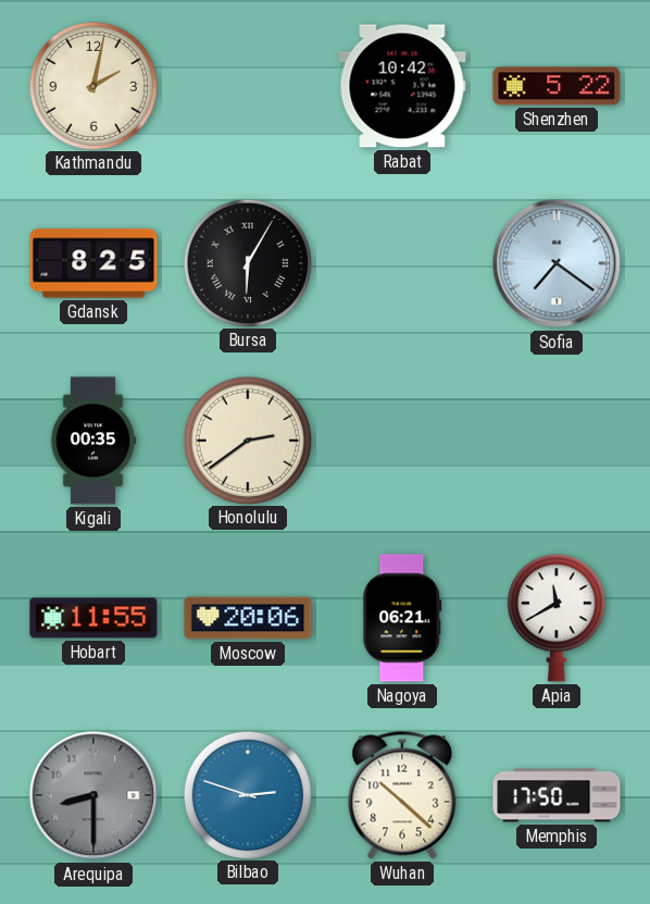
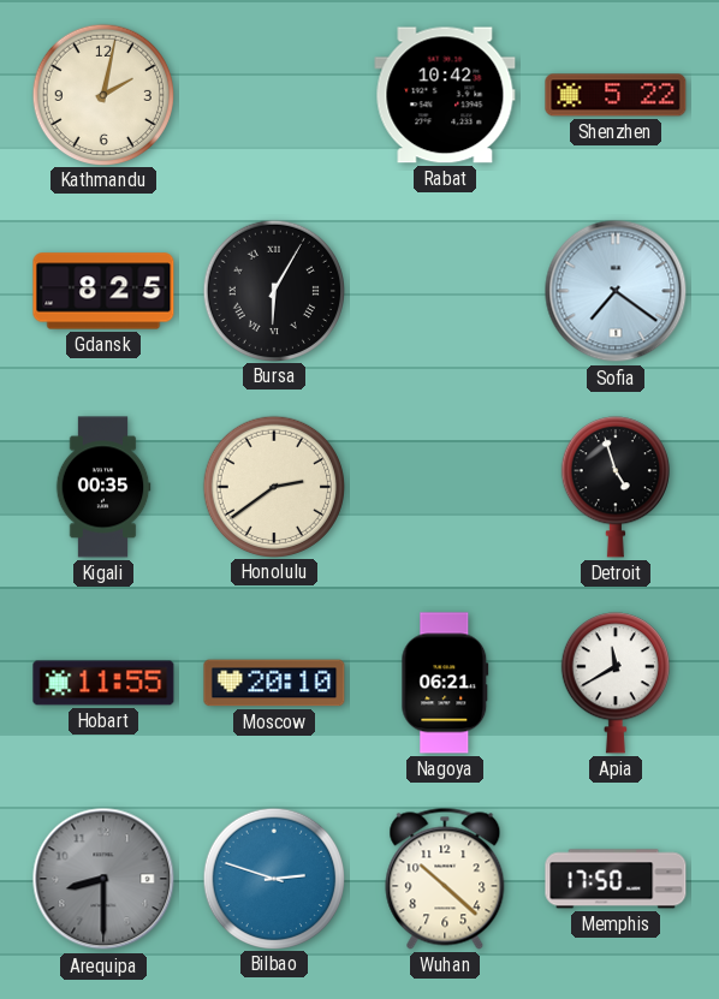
Detroit: none -> 4:57
Moscow: 20:06 -> 20:10
